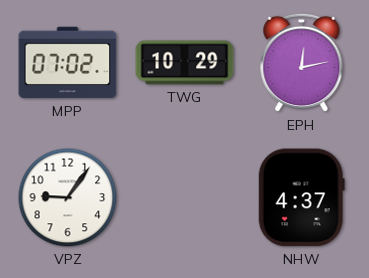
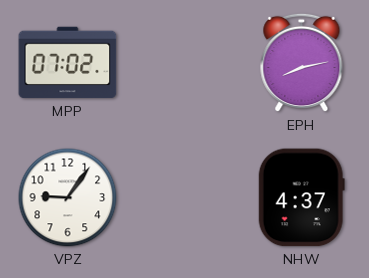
TWG: 10:29 -> none
EPH: 12:13 -> 8:13
